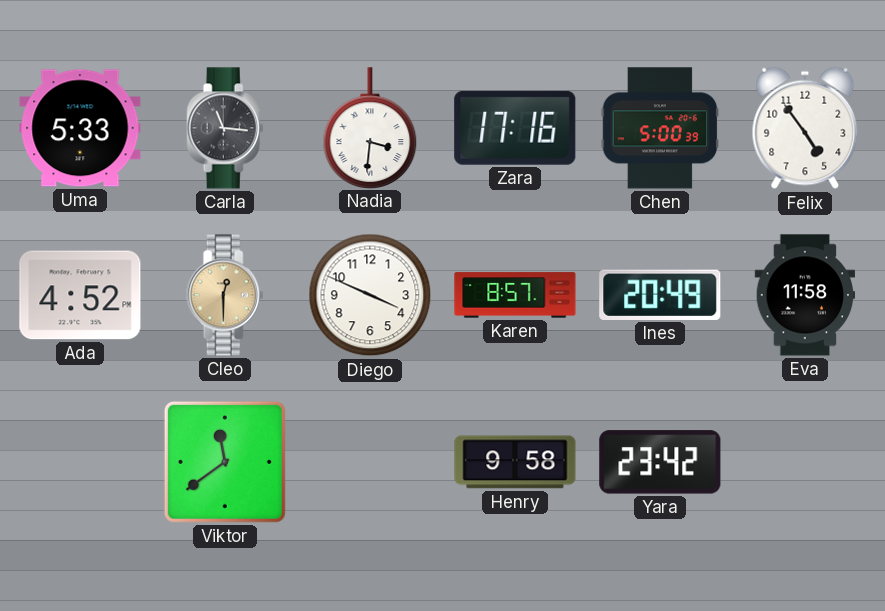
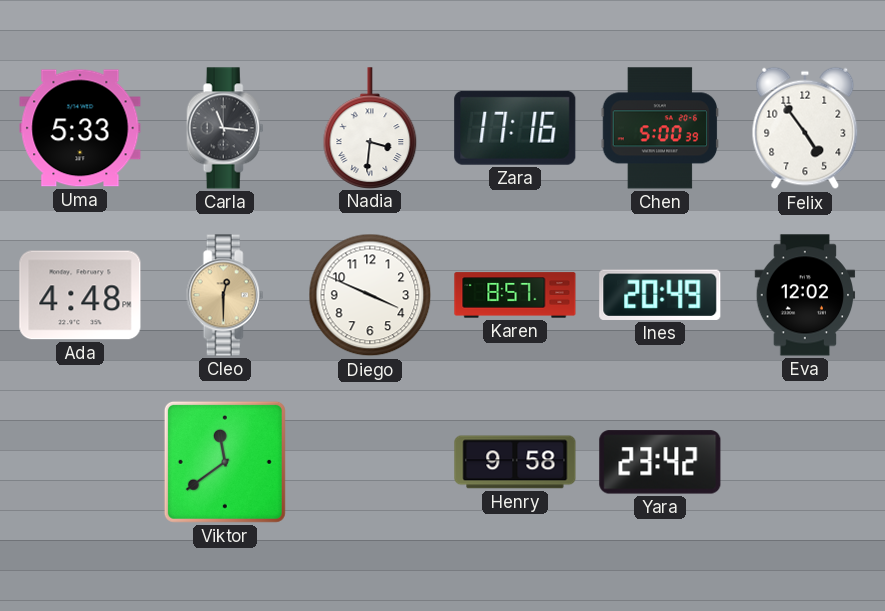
Ada: 4:52 -> 4:48
Eva: 11:58 -> 12:02
